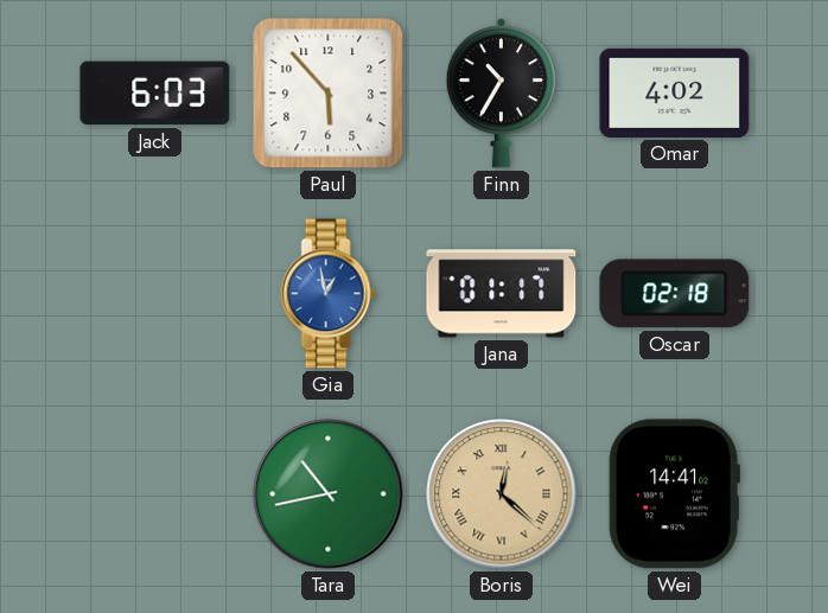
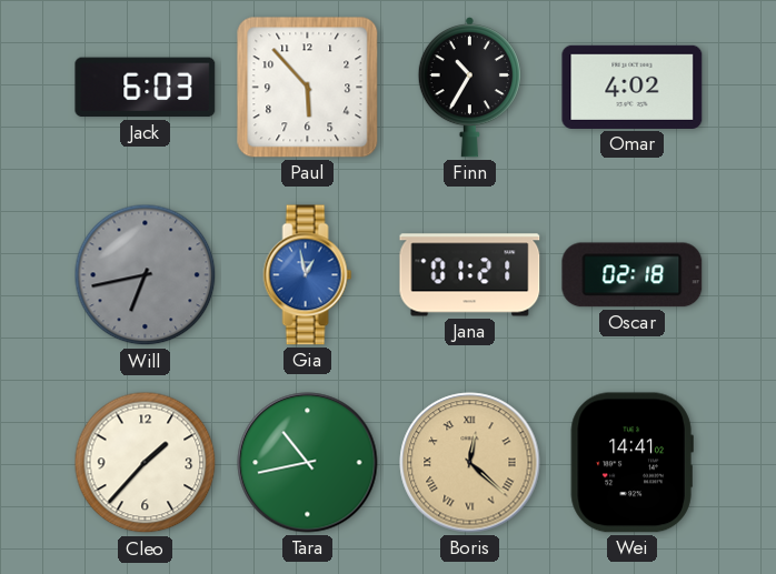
Will: none -> 6:43
Jana: 01:17 -> 01:21
Cleo: none -> 1:37
